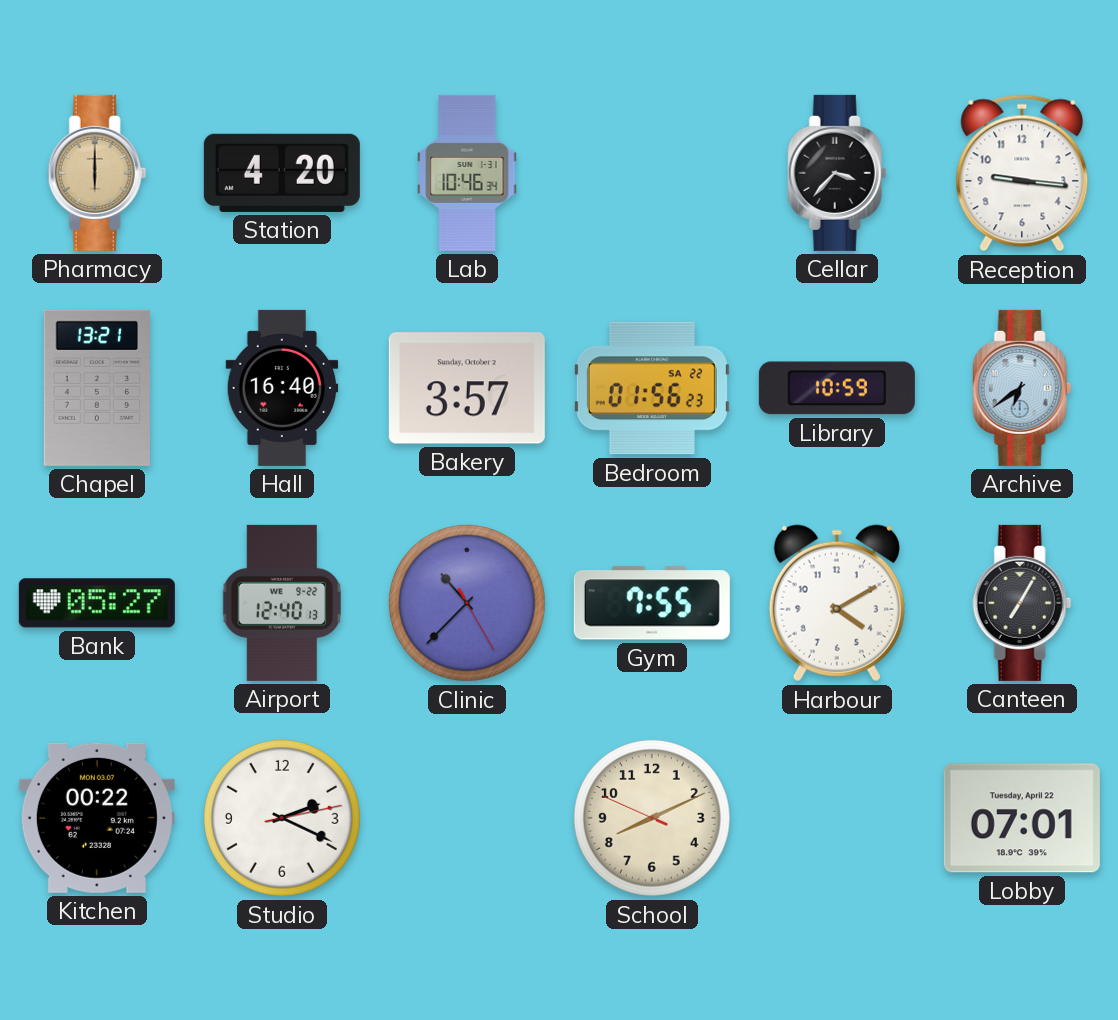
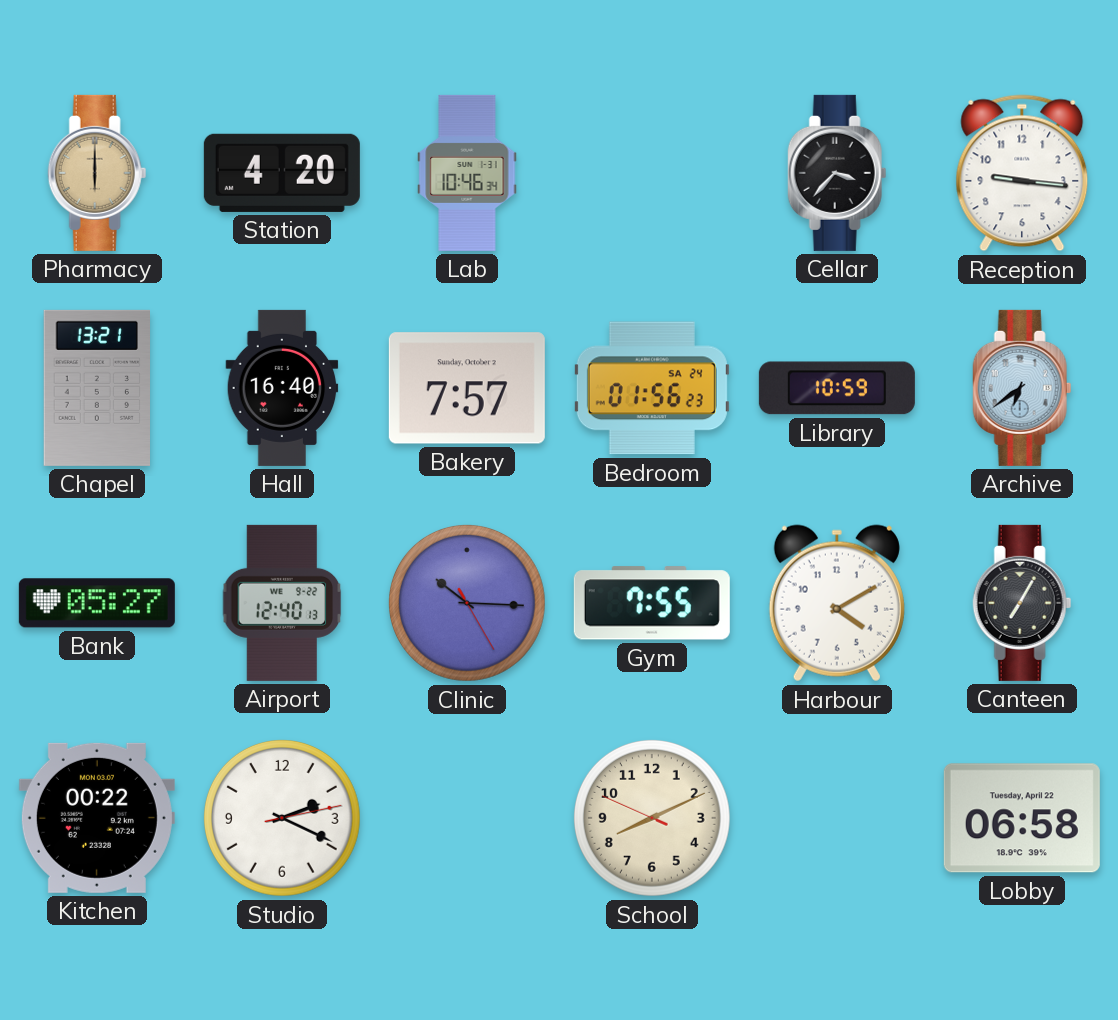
Bakery: 3:57 -> 7:57
Bedroom date: SA 22 -> SA 24
Clinic: 10:37 -> 10:15
Lobby: 07:01 -> 06:58
